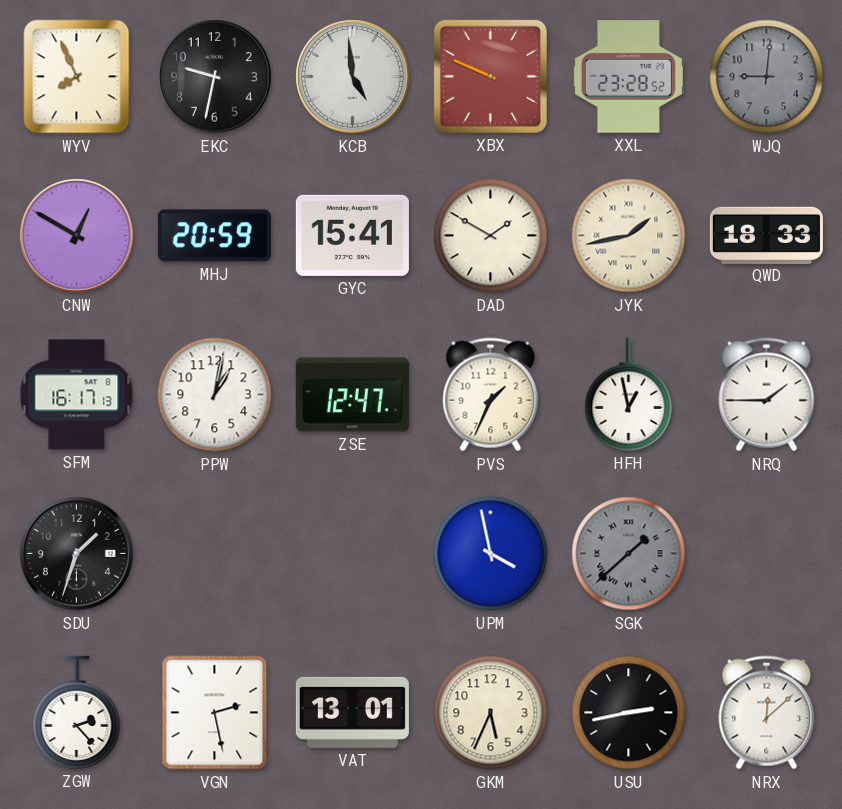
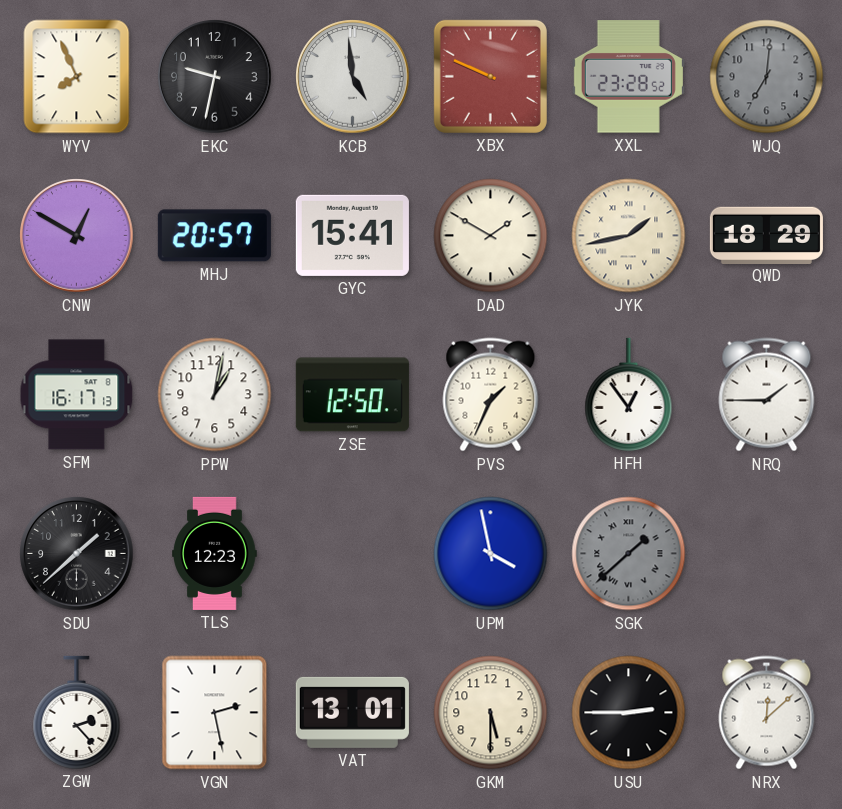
WJQ: 9:01 -> 7:01
MHJ: 20:59 -> 20:57
QWD: 18:33 -> 18:29
ZSE: 12:47 -> 12:50
HFH: 12:58 -> 12:54
SDU: 1:33 -> 1:38
TLS: none -> 12:23
GKM: 5:34 -> 5:30
USU: 2:43 -> 2:45
